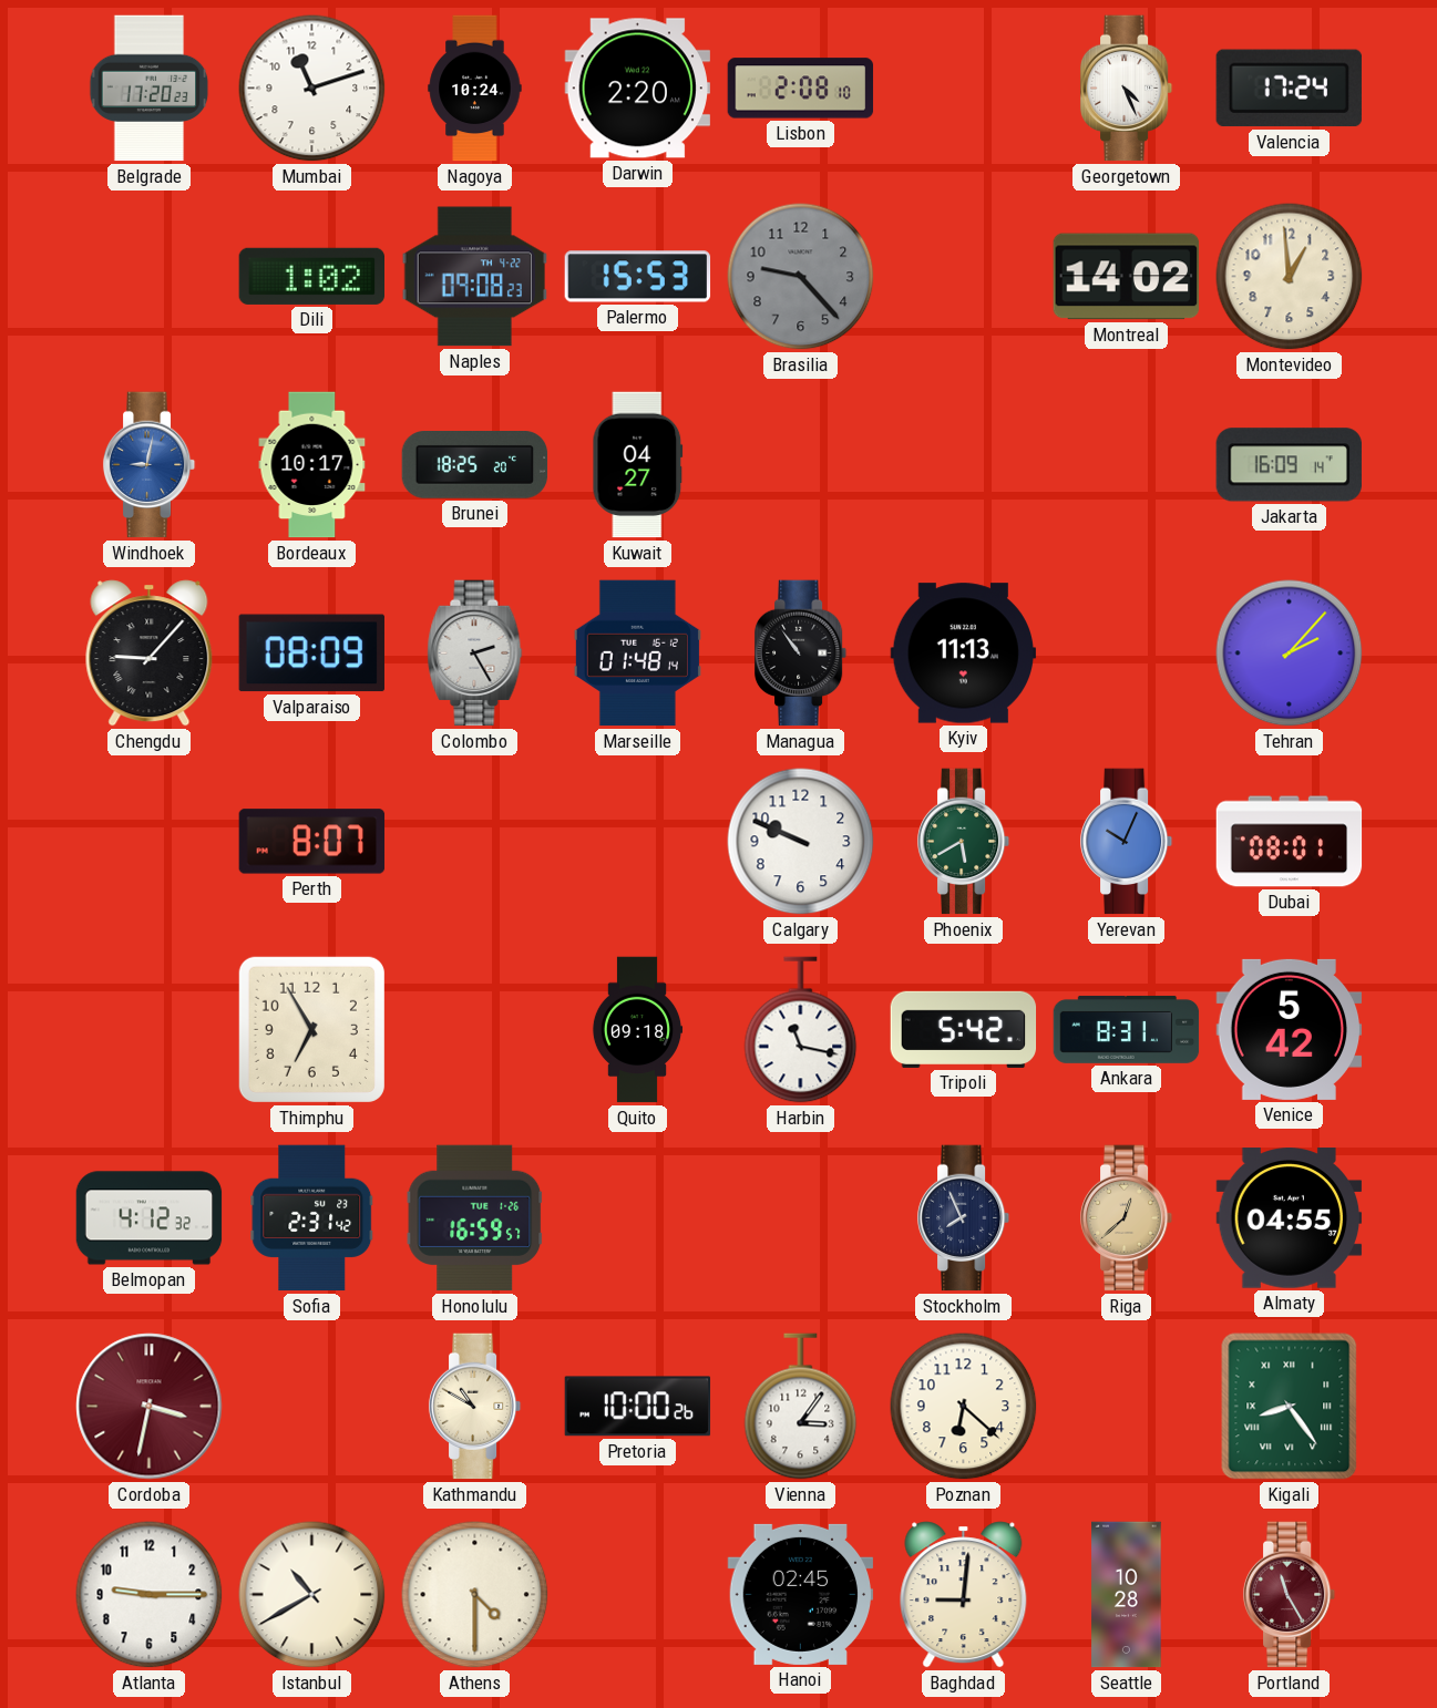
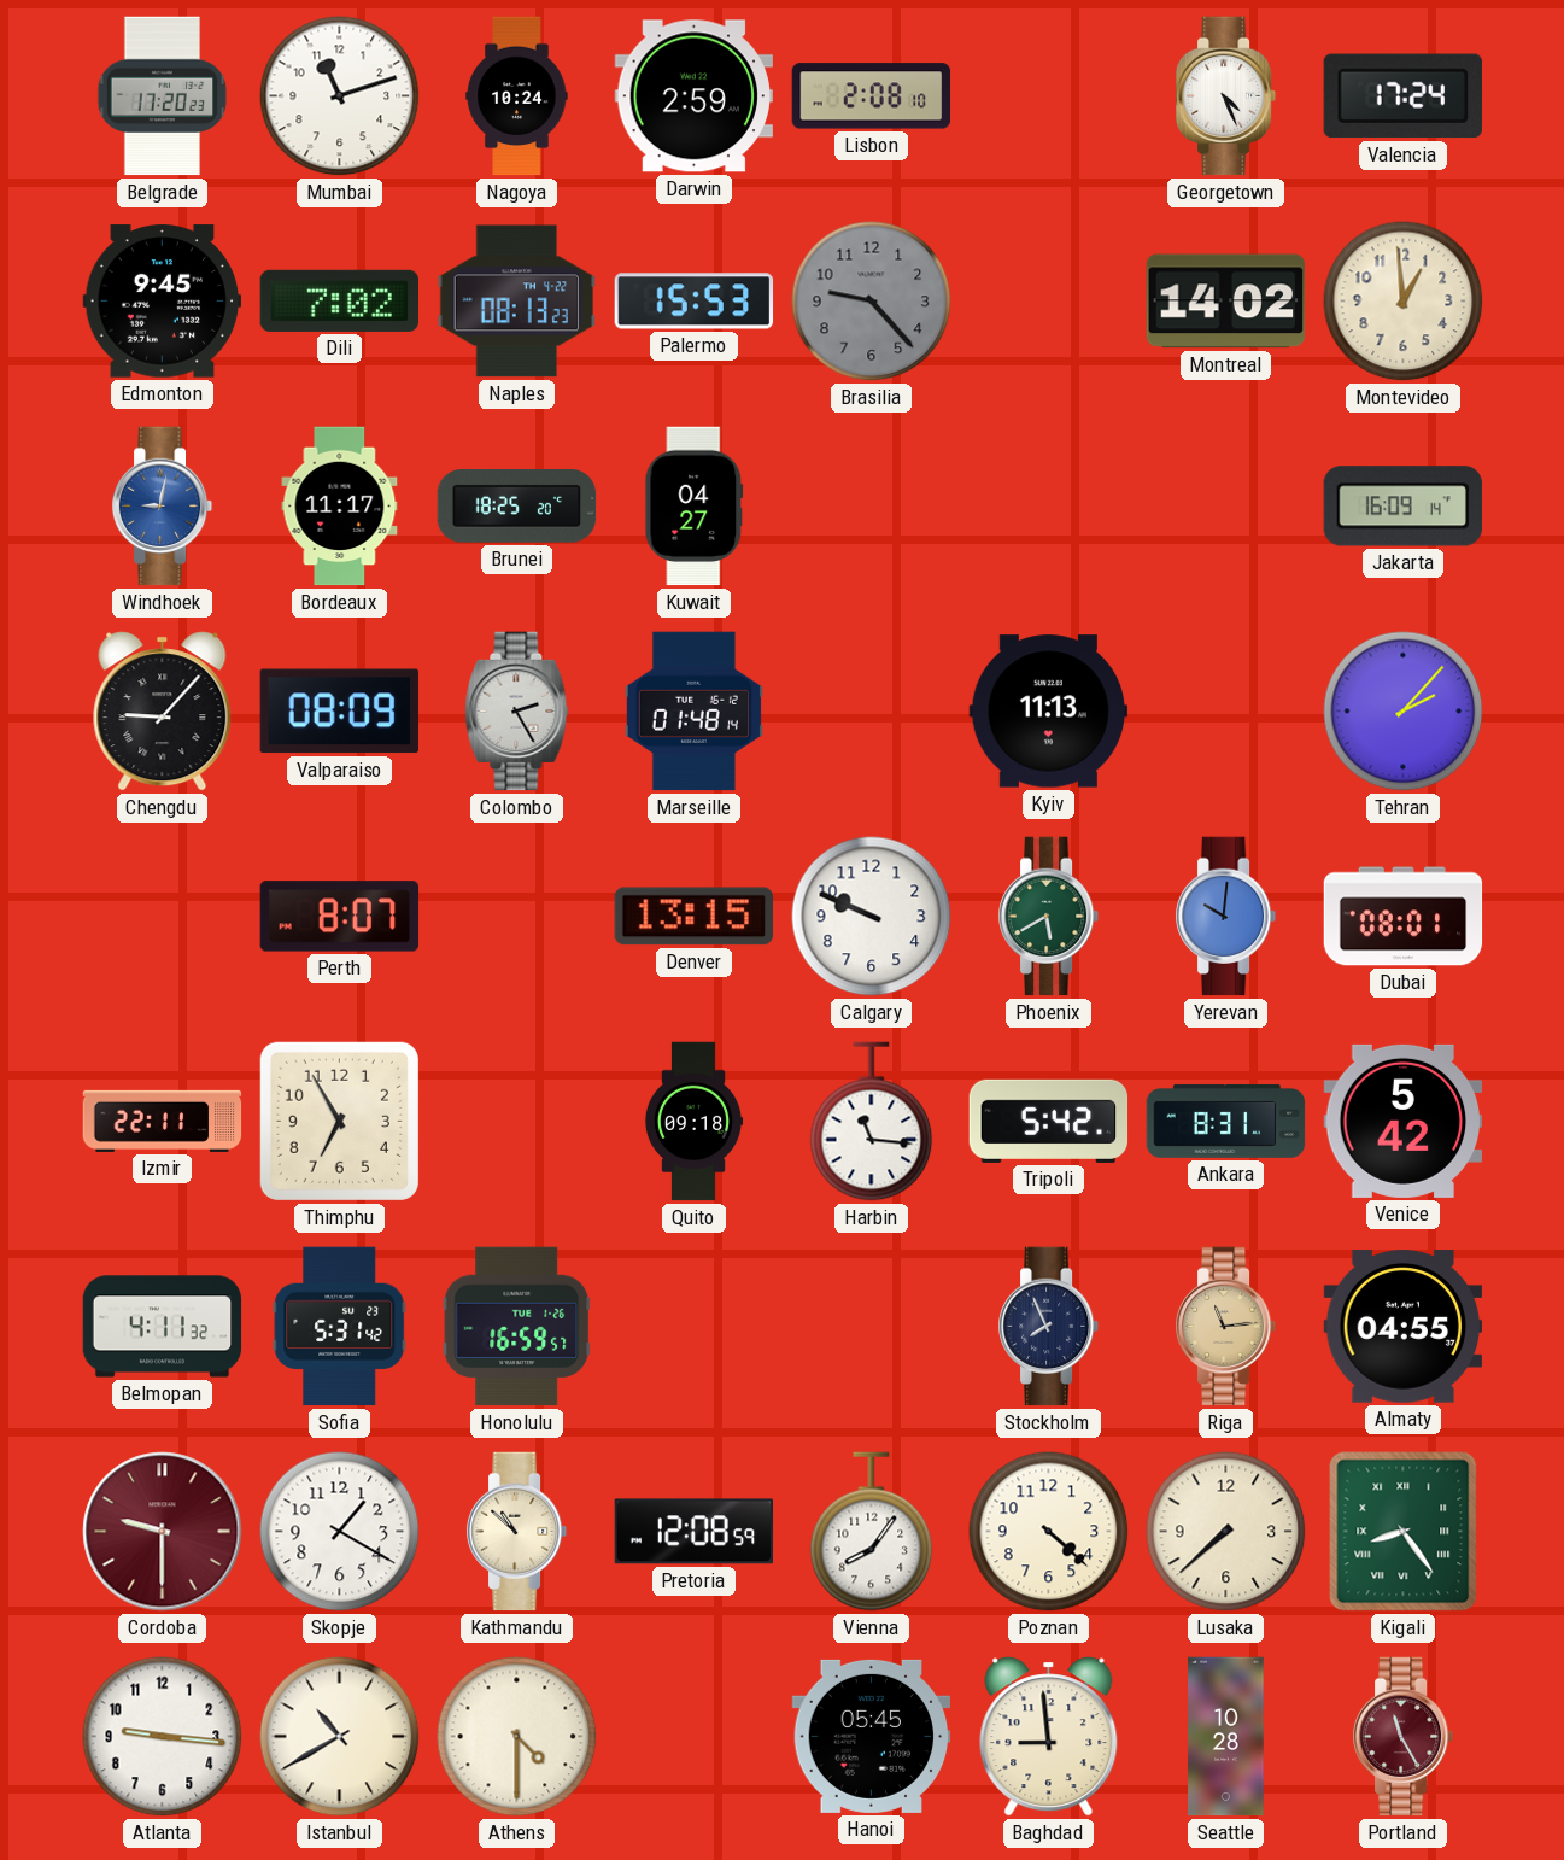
Darwin: 2:20 -> 2:59
Edmonton: none -> 9:45
Dili: 1:02 -> 7:02
Naples: 09:08 -> 08:13
Bordeaux: 10:17 -> 11:17
Managua: 10:54 -> none
Denver: none -> 13:15
Yerevan: 10:04 -> 10:01
Izmir: none -> 22:11
Harbin: 11:17 -> 11:16
Belmopan: 4:12 -> 4:11
Sofia: 2:31 -> 5:31
Riga: 12:38 -> 11:14
Cordoba: 3:32 -> 9:30
Skopje: none -> 1:20
Kathmandu: 10:50 -> 10:52
Pretoria: 10:00 -> 12:08
Vienna: 3:06 -> 8:06
Poznan: 6:22 -> 4:22
Lusaka: none -> 7:38
Atlanta: 9:15 -> 9:16
Hanoi: 02:45 -> 05:45
Baghdad: 9:01 -> 8:59
